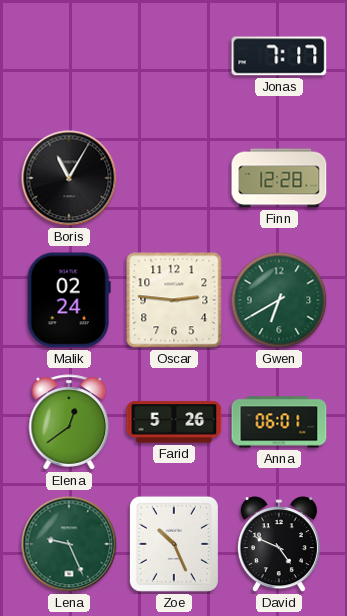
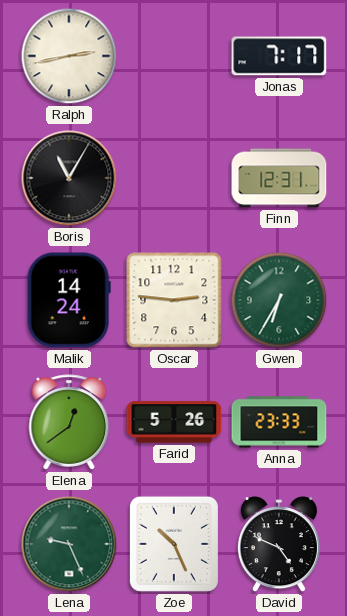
Ralph: none -> 2:43
Finn: 12:28 -> 12:31
Malik: 02:24 -> 14:24
Gwen: 6:40 -> 6:35
Anna: 06:01 -> 23:33
